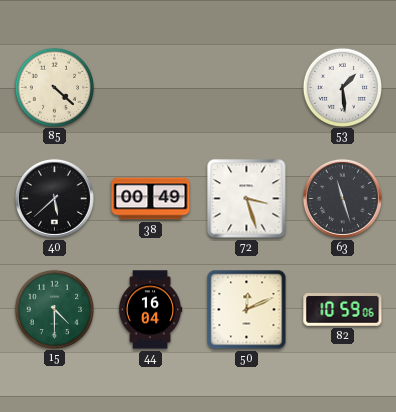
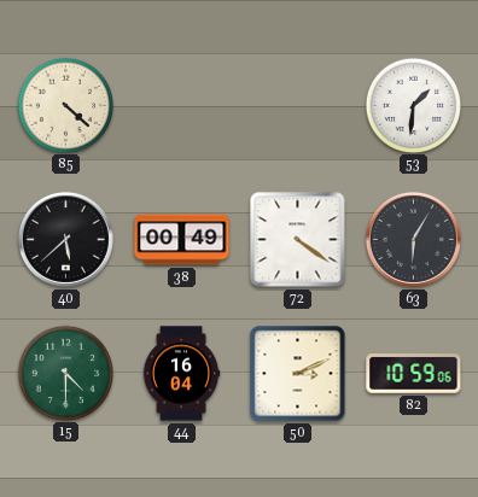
53: 1:29 -> 1:31
72: 3:27 -> 4:21
63: 11:27 -> 6:05
50: 12:11 -> 3:11
